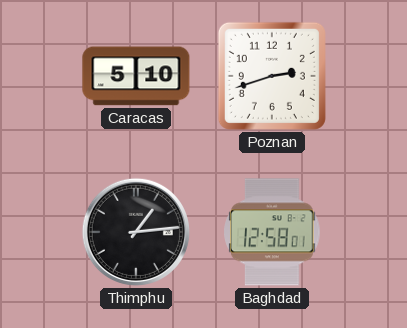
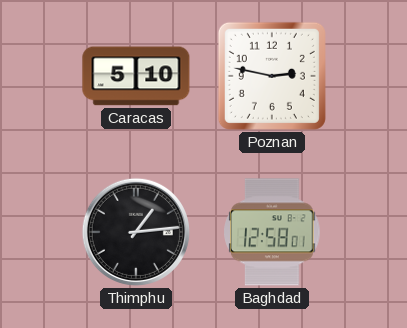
Poznan: 2:42 -> 2:47
